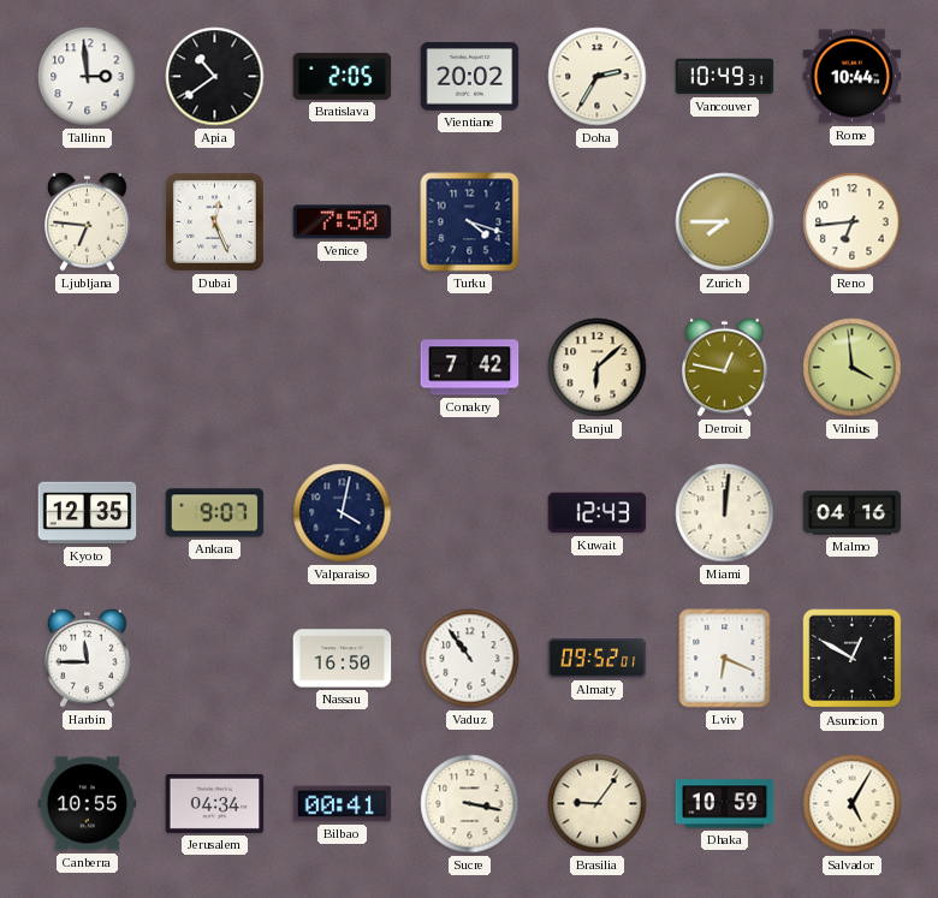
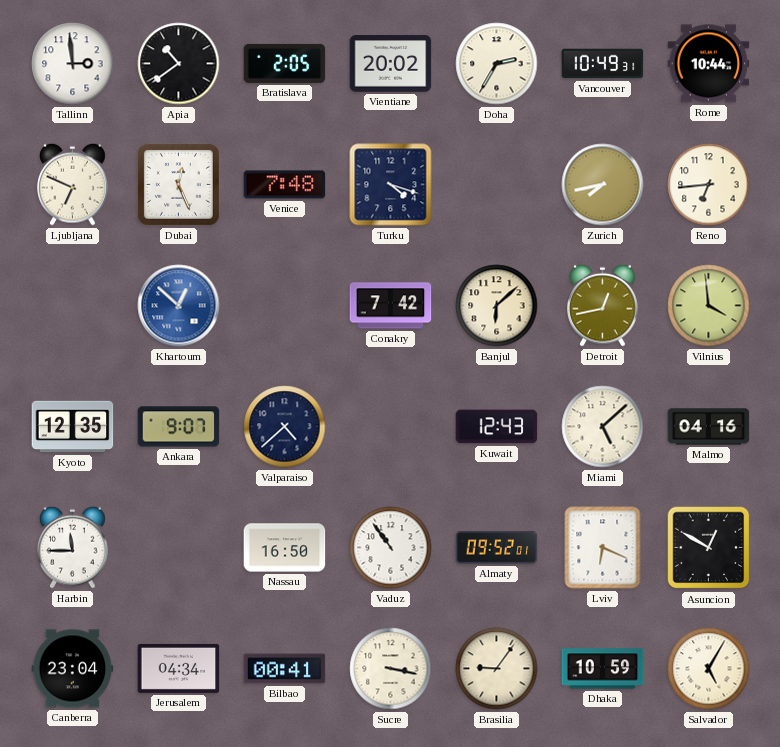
Ljubljana: 6:46 -> 6:49
Venice: 7:50 -> 7:48
Zurich: 7:45 -> 7:43
Khartoum: none -> 12:52
Detroit: 12:47 -> 12:43
Valparaiso: 4:02 -> 4:38
Miami: 12:01 -> 5:08
Canberra: 10:55 -> 23:04
